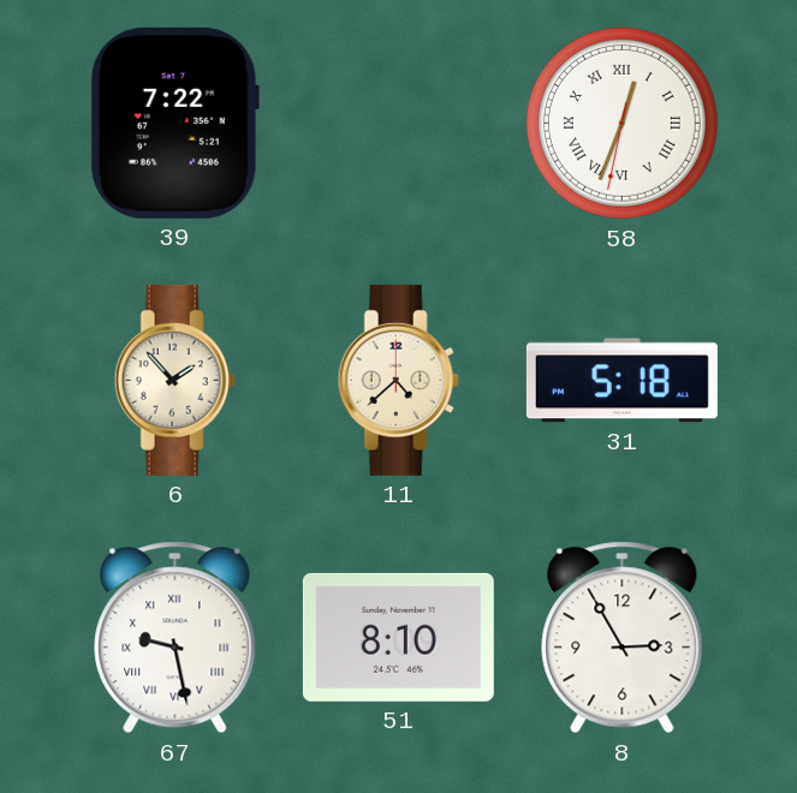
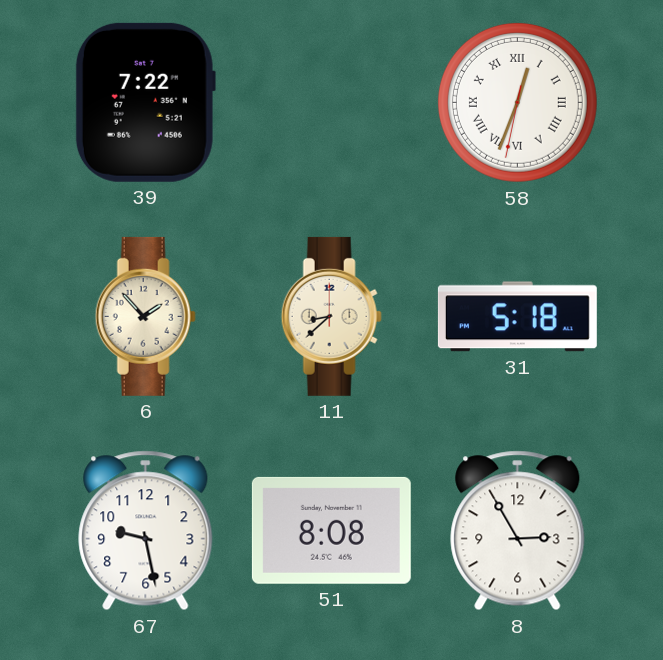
11: 4:38 -> 8:38
67 numerals: Roman -> Arabic
51: 8:10 -> 8:08
